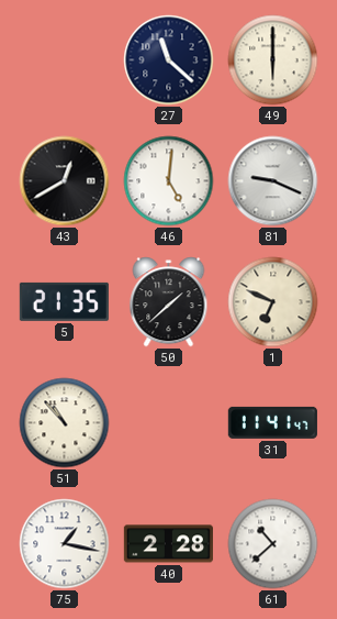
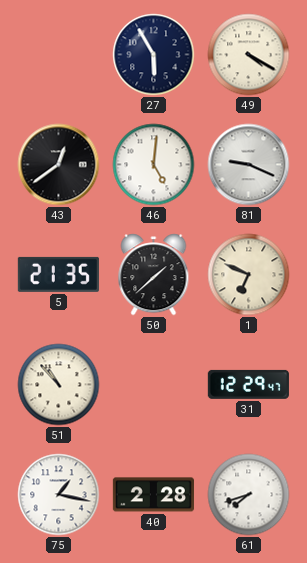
27: 11:22 -> 5:55
49: 6:00 -> 4:20
43: 12:40 -> 12:39
31: 11:41 -> 12:29
61: 10:38 -> 7:42
